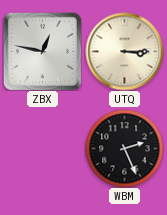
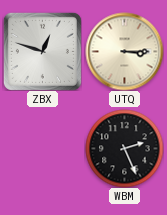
ZBX: 12:47 -> 12:48
